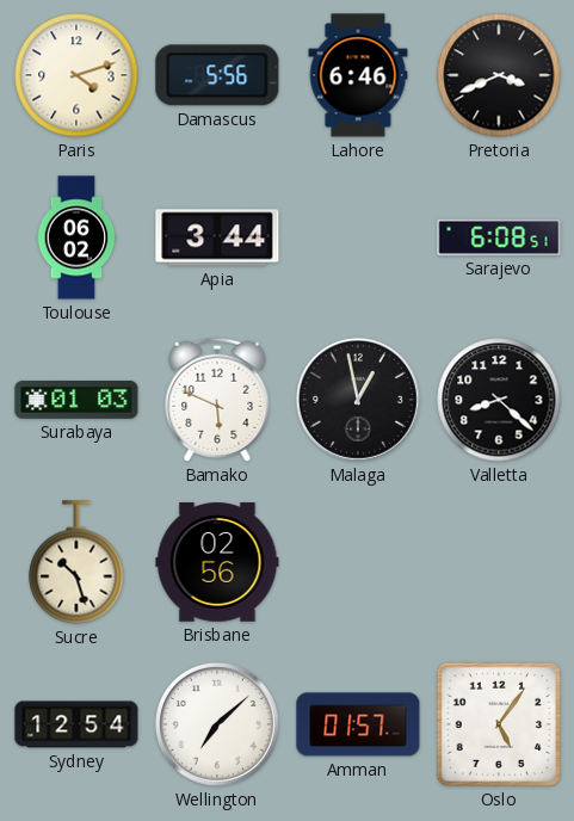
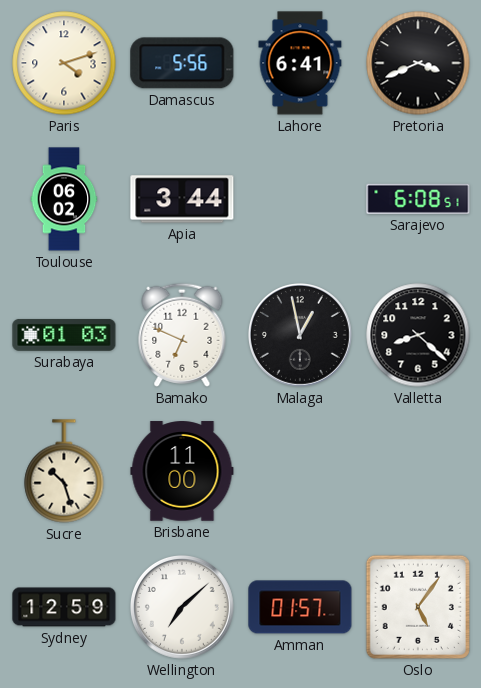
Lahore: 6:46 -> 6:41
Bamako: 5:49 -> 6:49
Brisbane: 02:56 -> 11:00
Sydney: 12:54 -> 12:59
